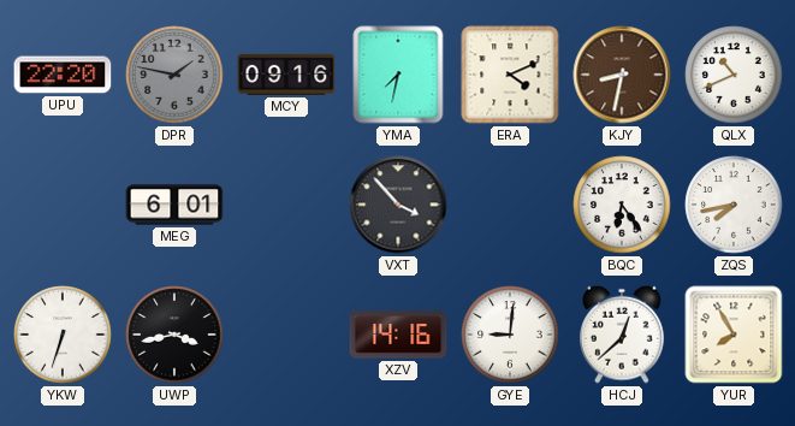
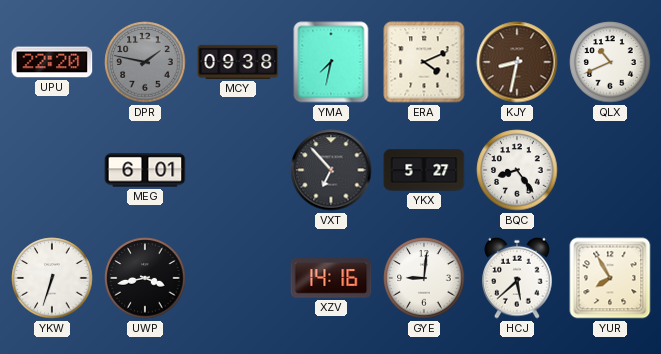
MCY: 09:16 -> 09:38
VXT: 3:53 -> 6:53
YKX: none -> 5:27
BQC: 6:24 -> 8:24
ZQS: 7:43 -> none
HCJ: 12:38 -> 5:38
